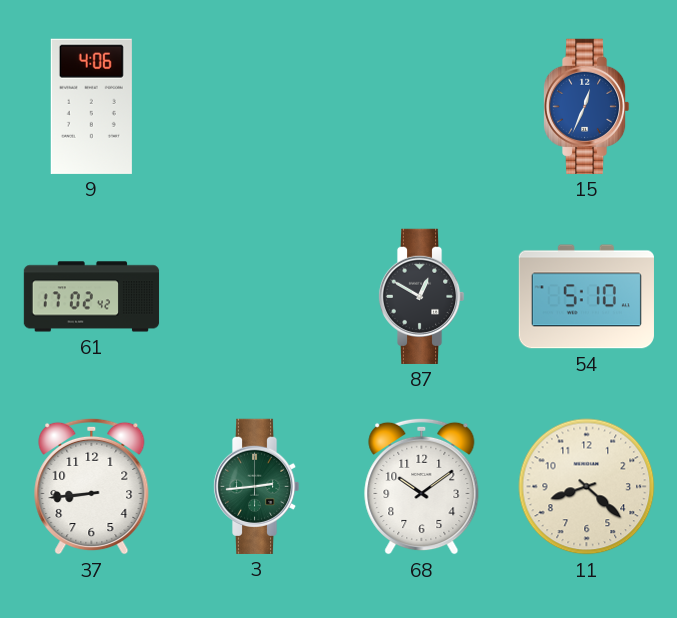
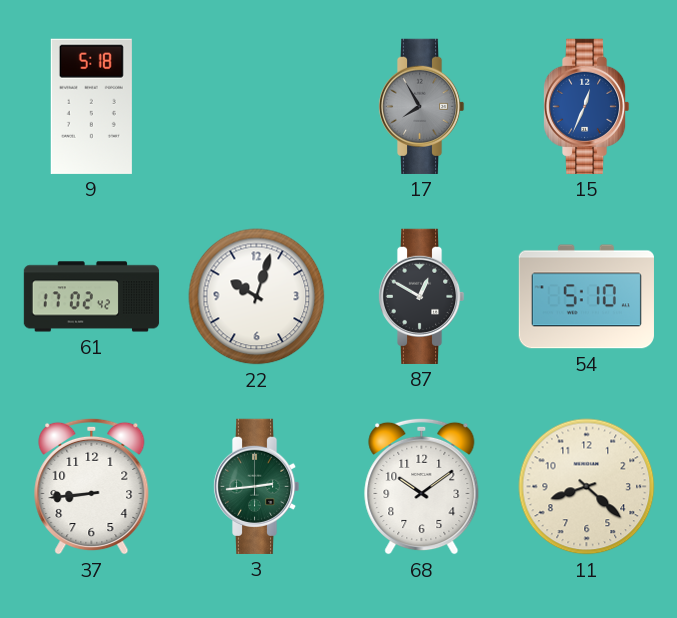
9: 4:06 -> 5:18
17: none -> 7:55
22: none -> 10:03
